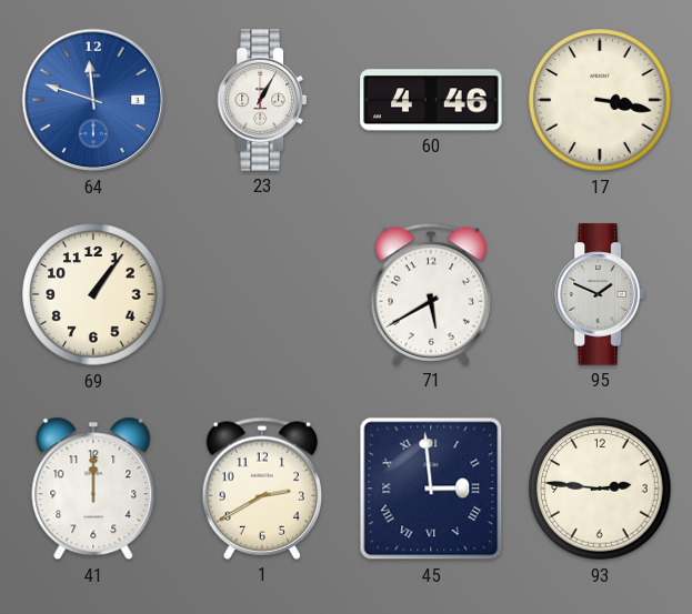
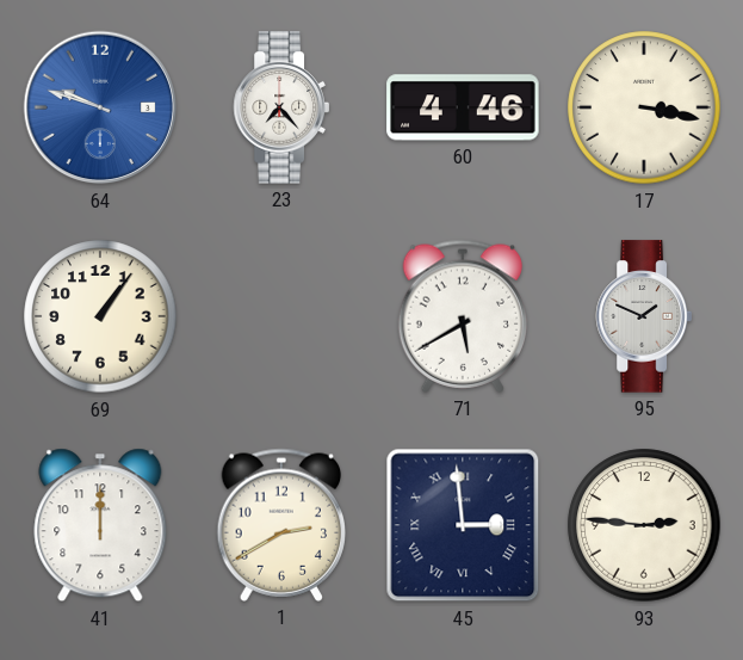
64: 11:48 -> 9:48
23: 1:05 -> 7:23
